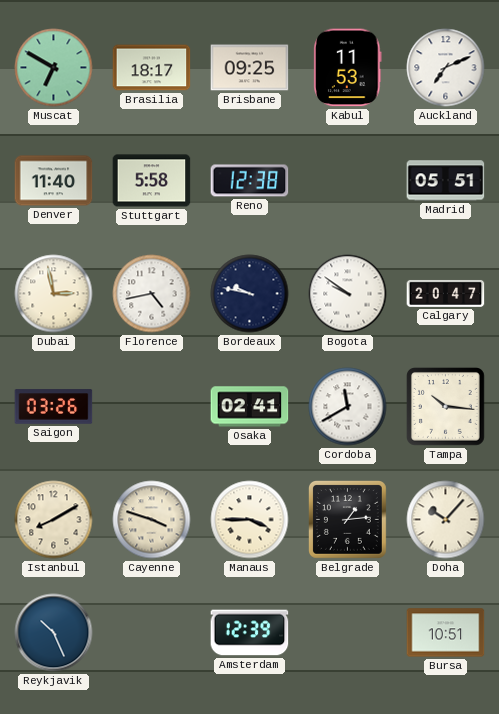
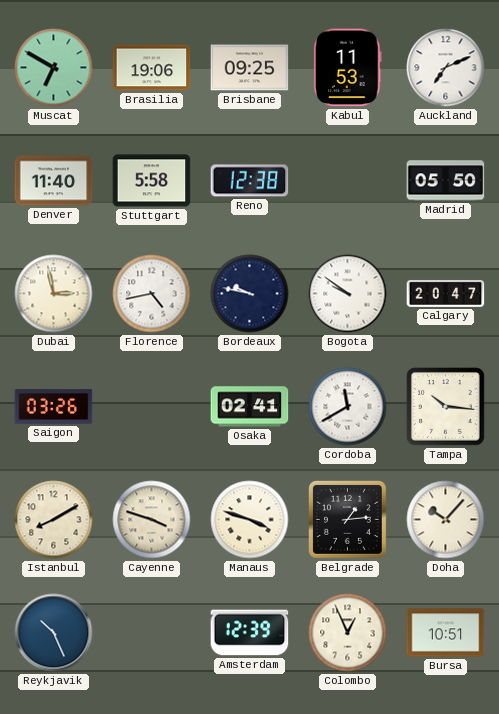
Brasilia: 18:17 -> 19:06
Madrid: 05:51 -> 05:50
Manaus: 3:45 -> 3:48
Colombo: none -> 12:56
